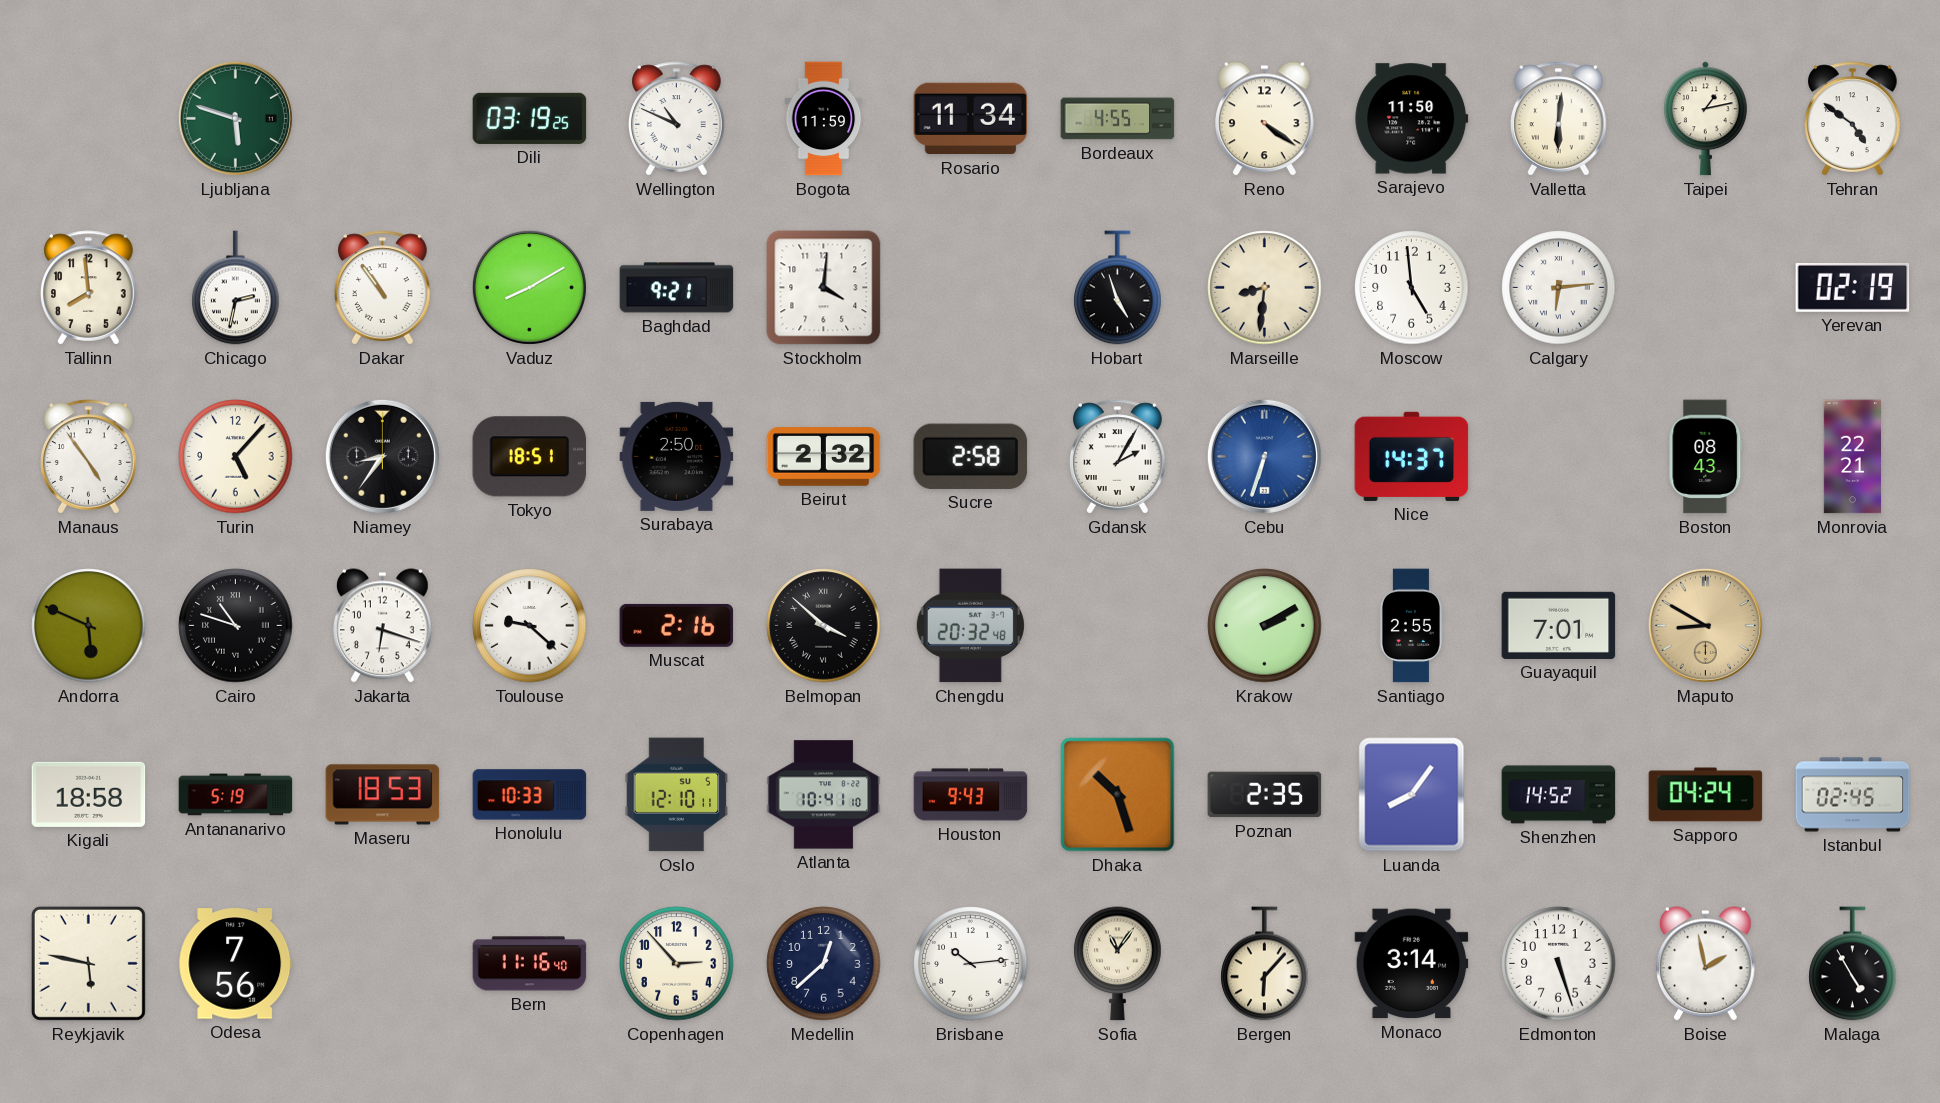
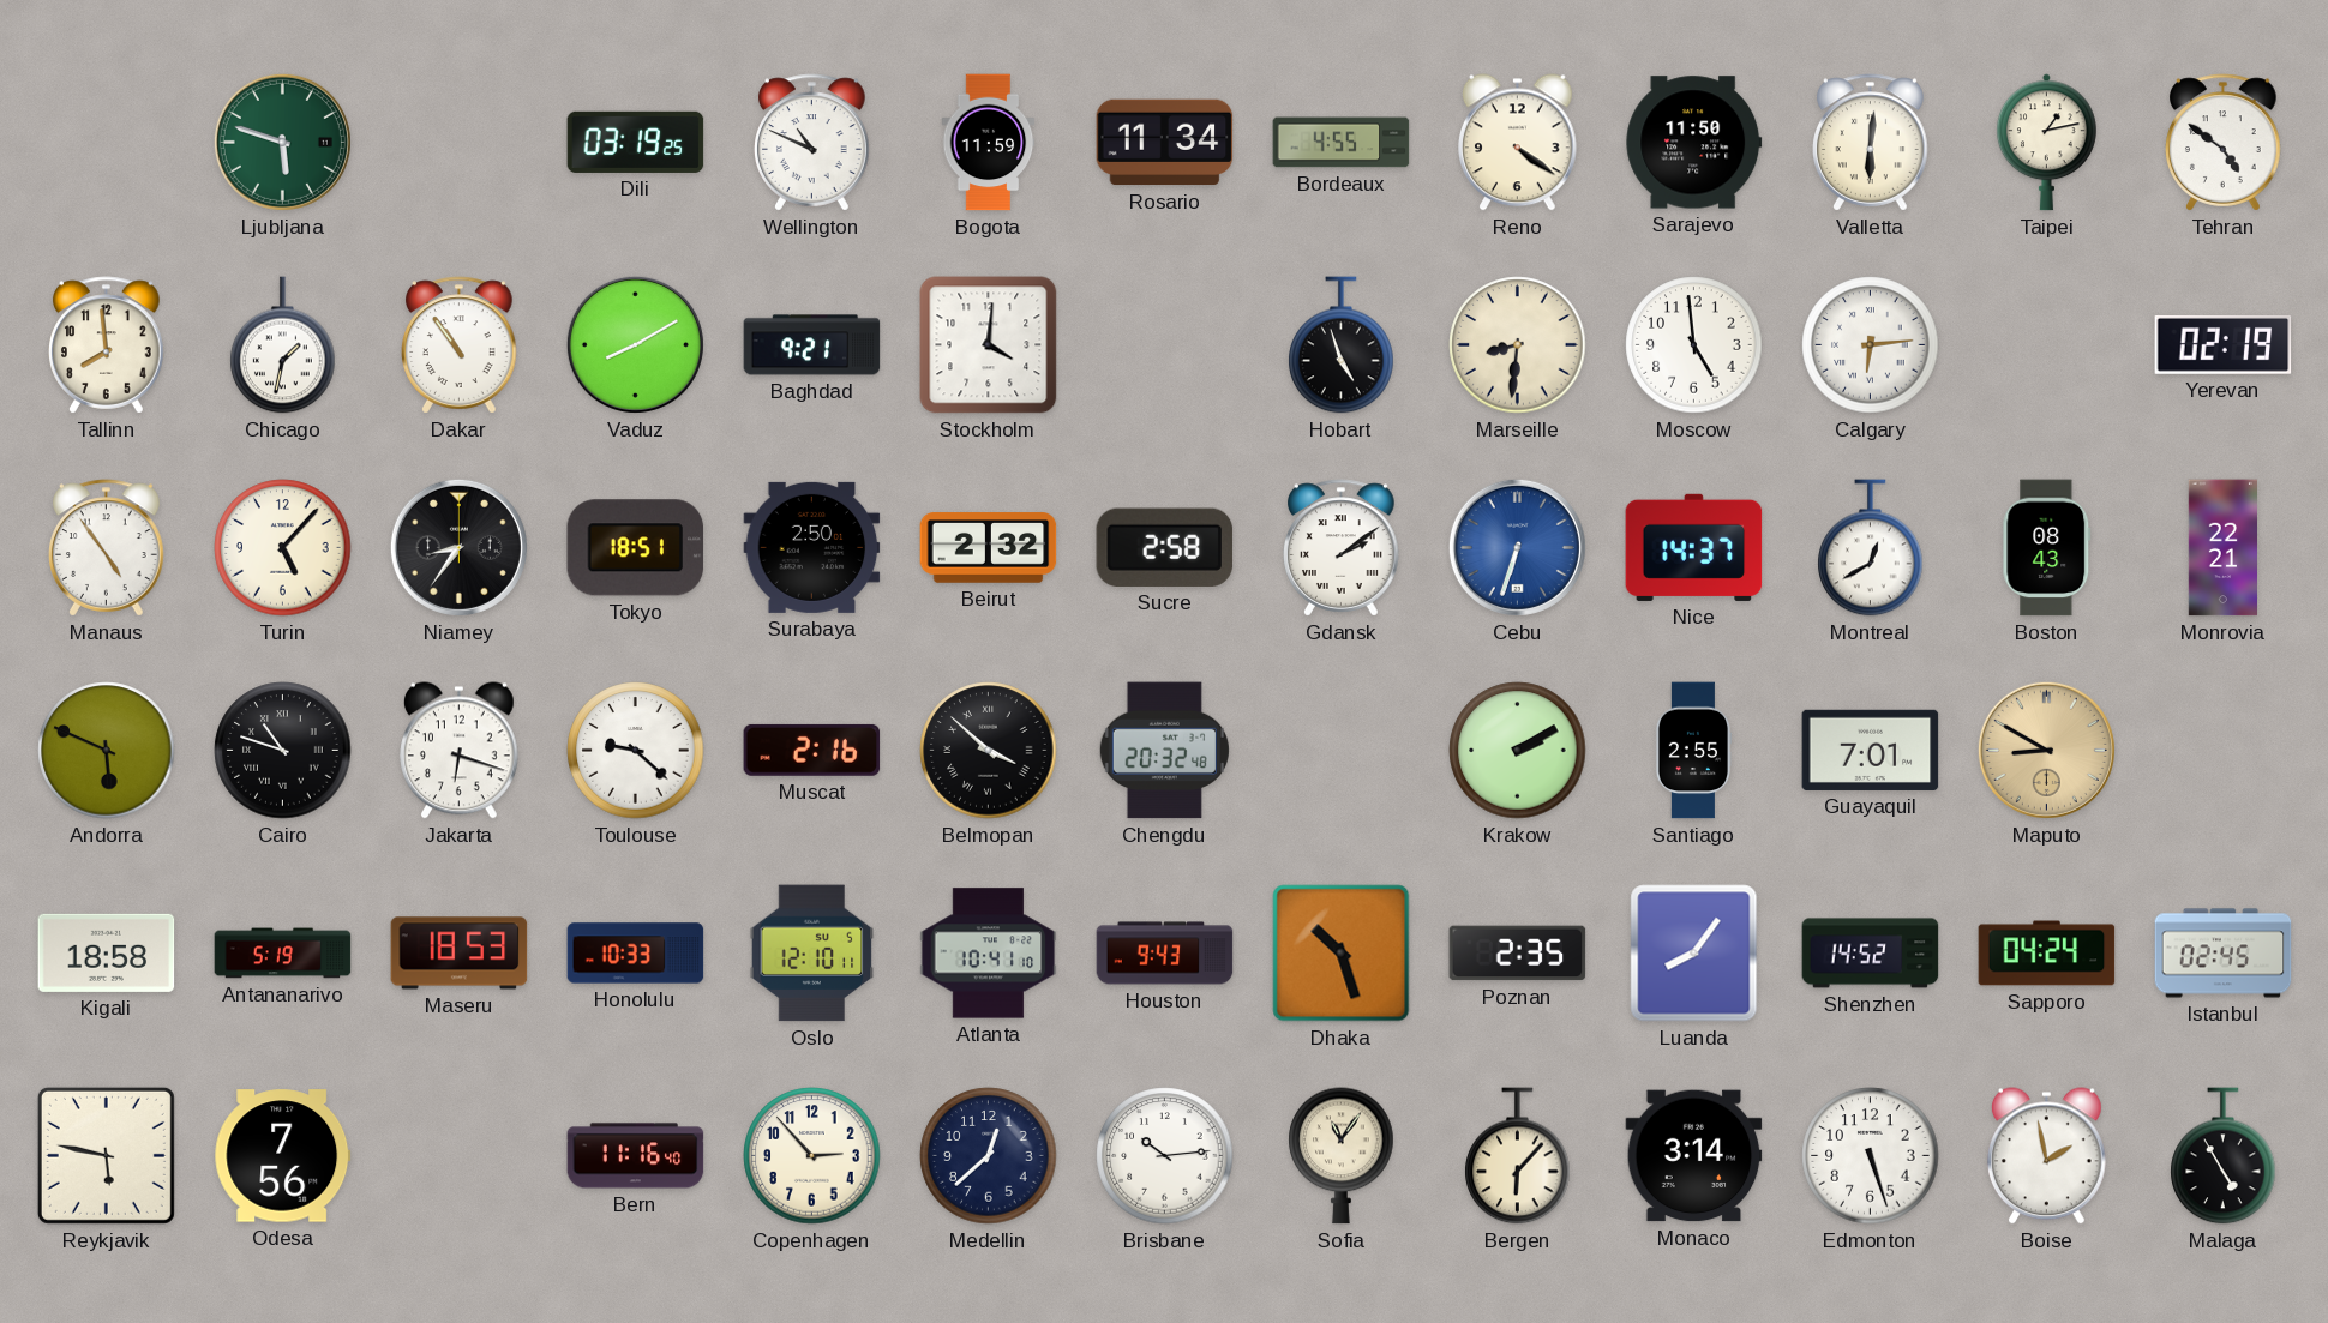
Chicago: 2:32 -> 1:32
Gdansk: 2:05 -> 2:09
Montreal: none -> 12:40
